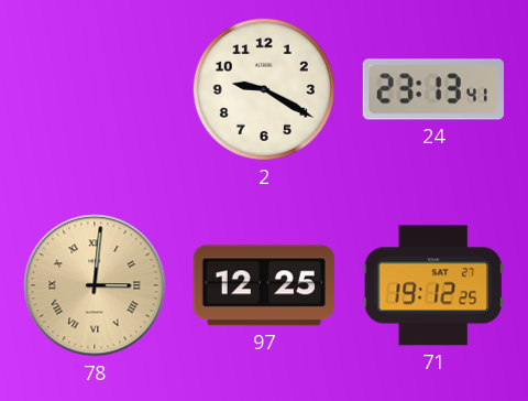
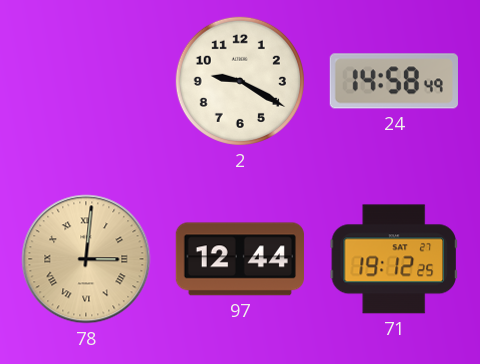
24: 23:13 -> 14:58
97: 12:25 -> 12:44
